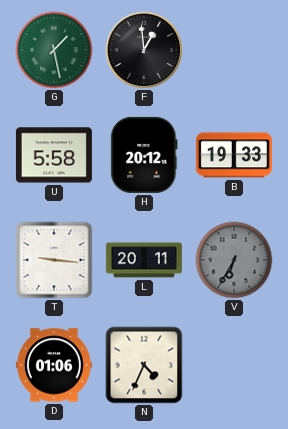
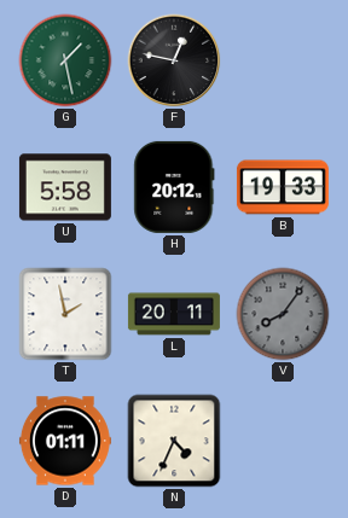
F: 12:59 -> 12:47
T: 9:16 -> 1:58
V: 6:35 -> 8:06
D: 01:06 -> 01:11
